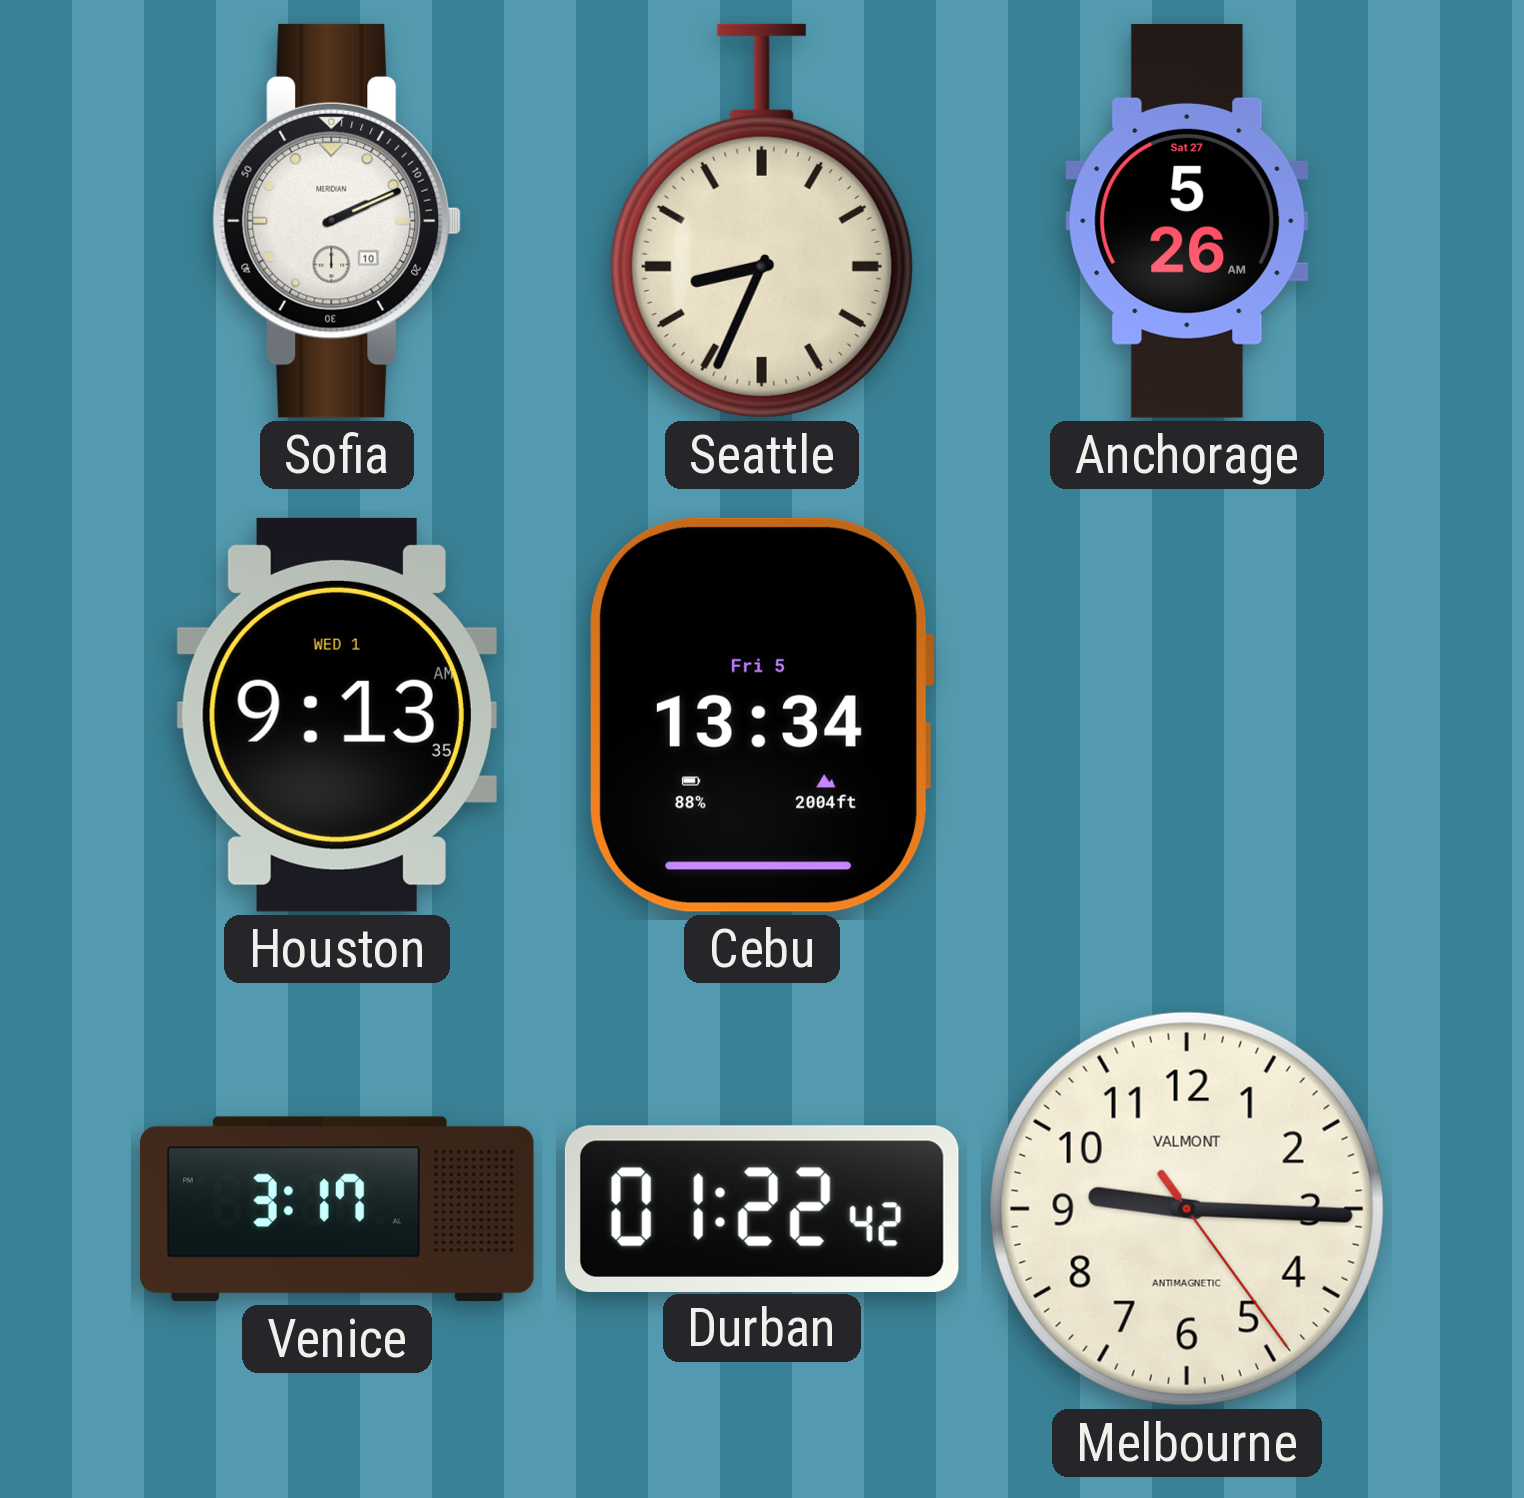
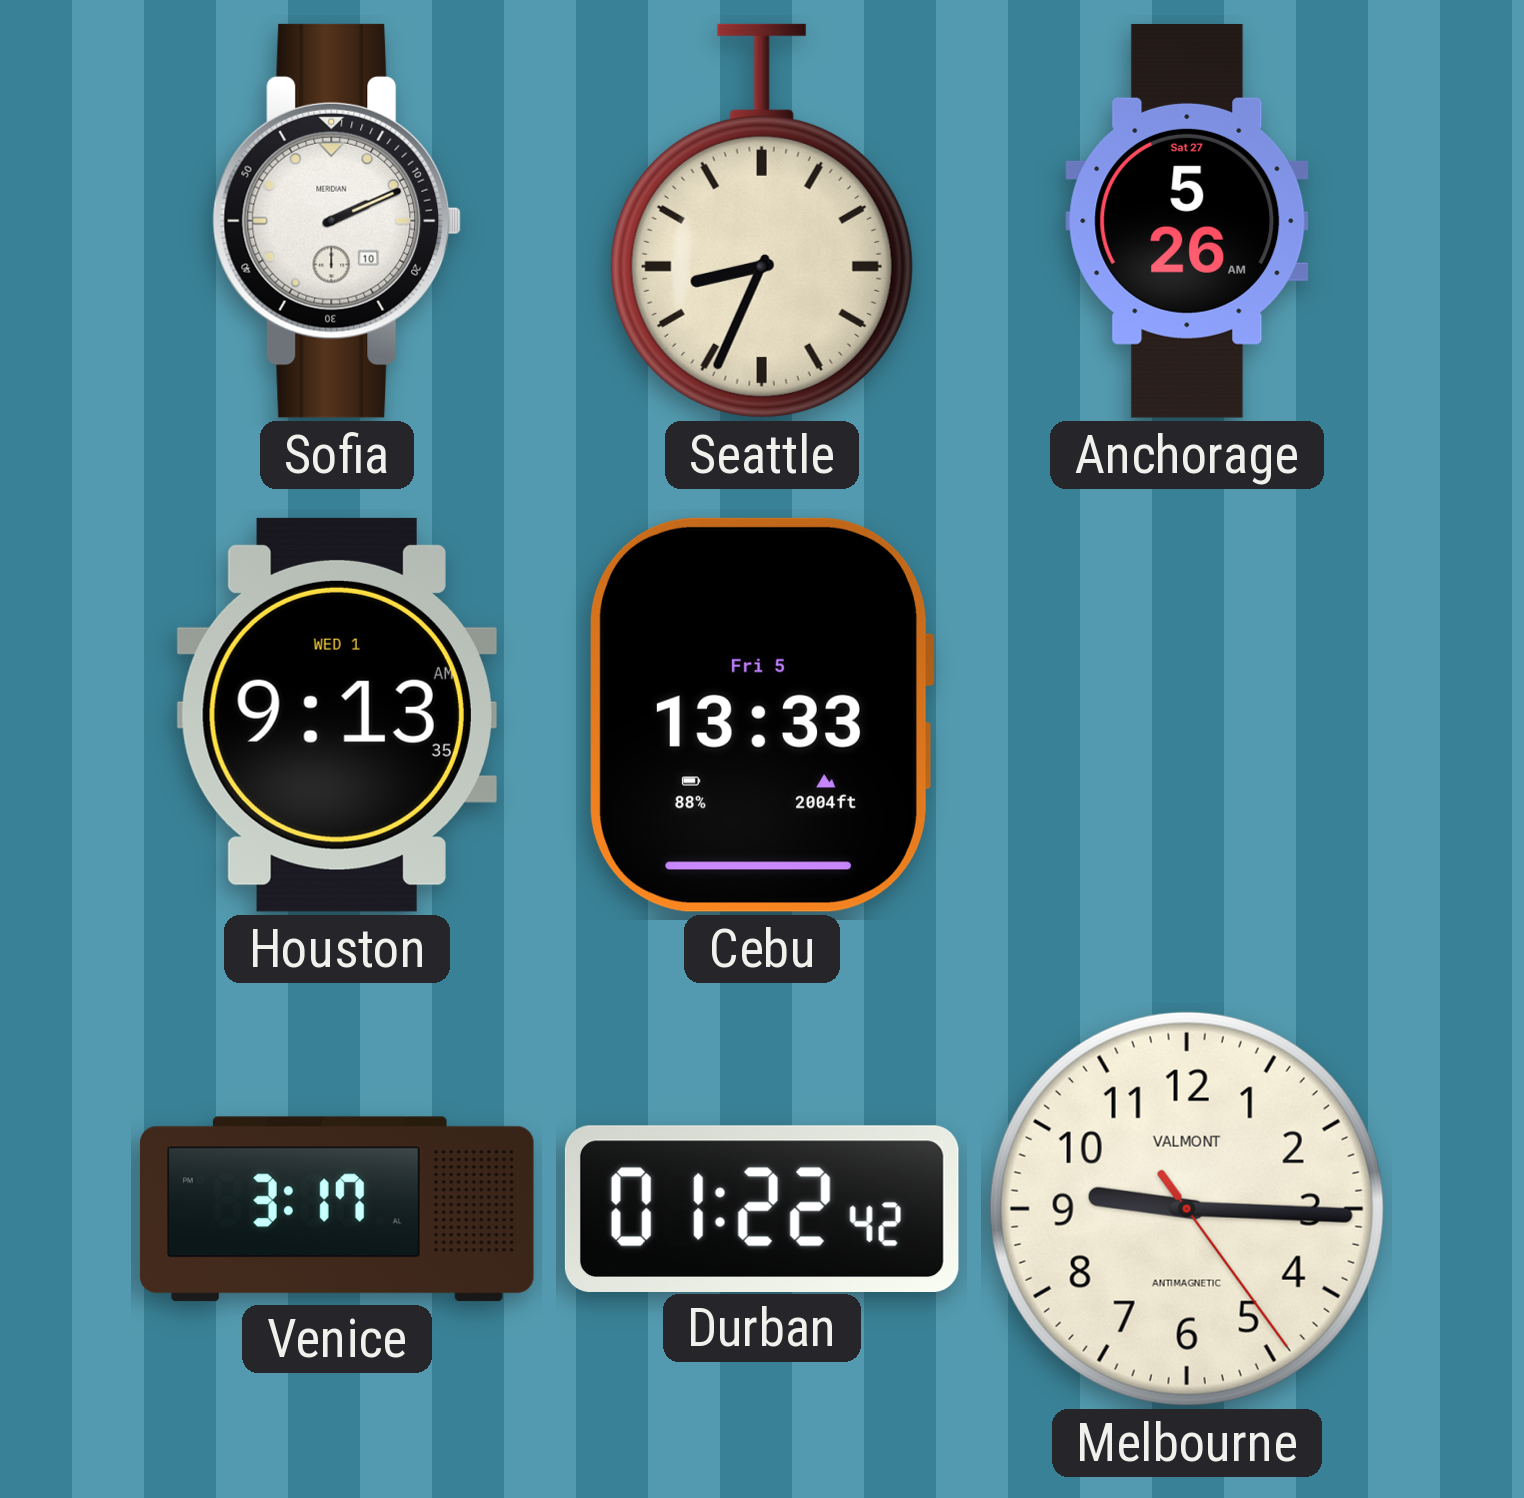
Cebu: 13:34 -> 13:33
